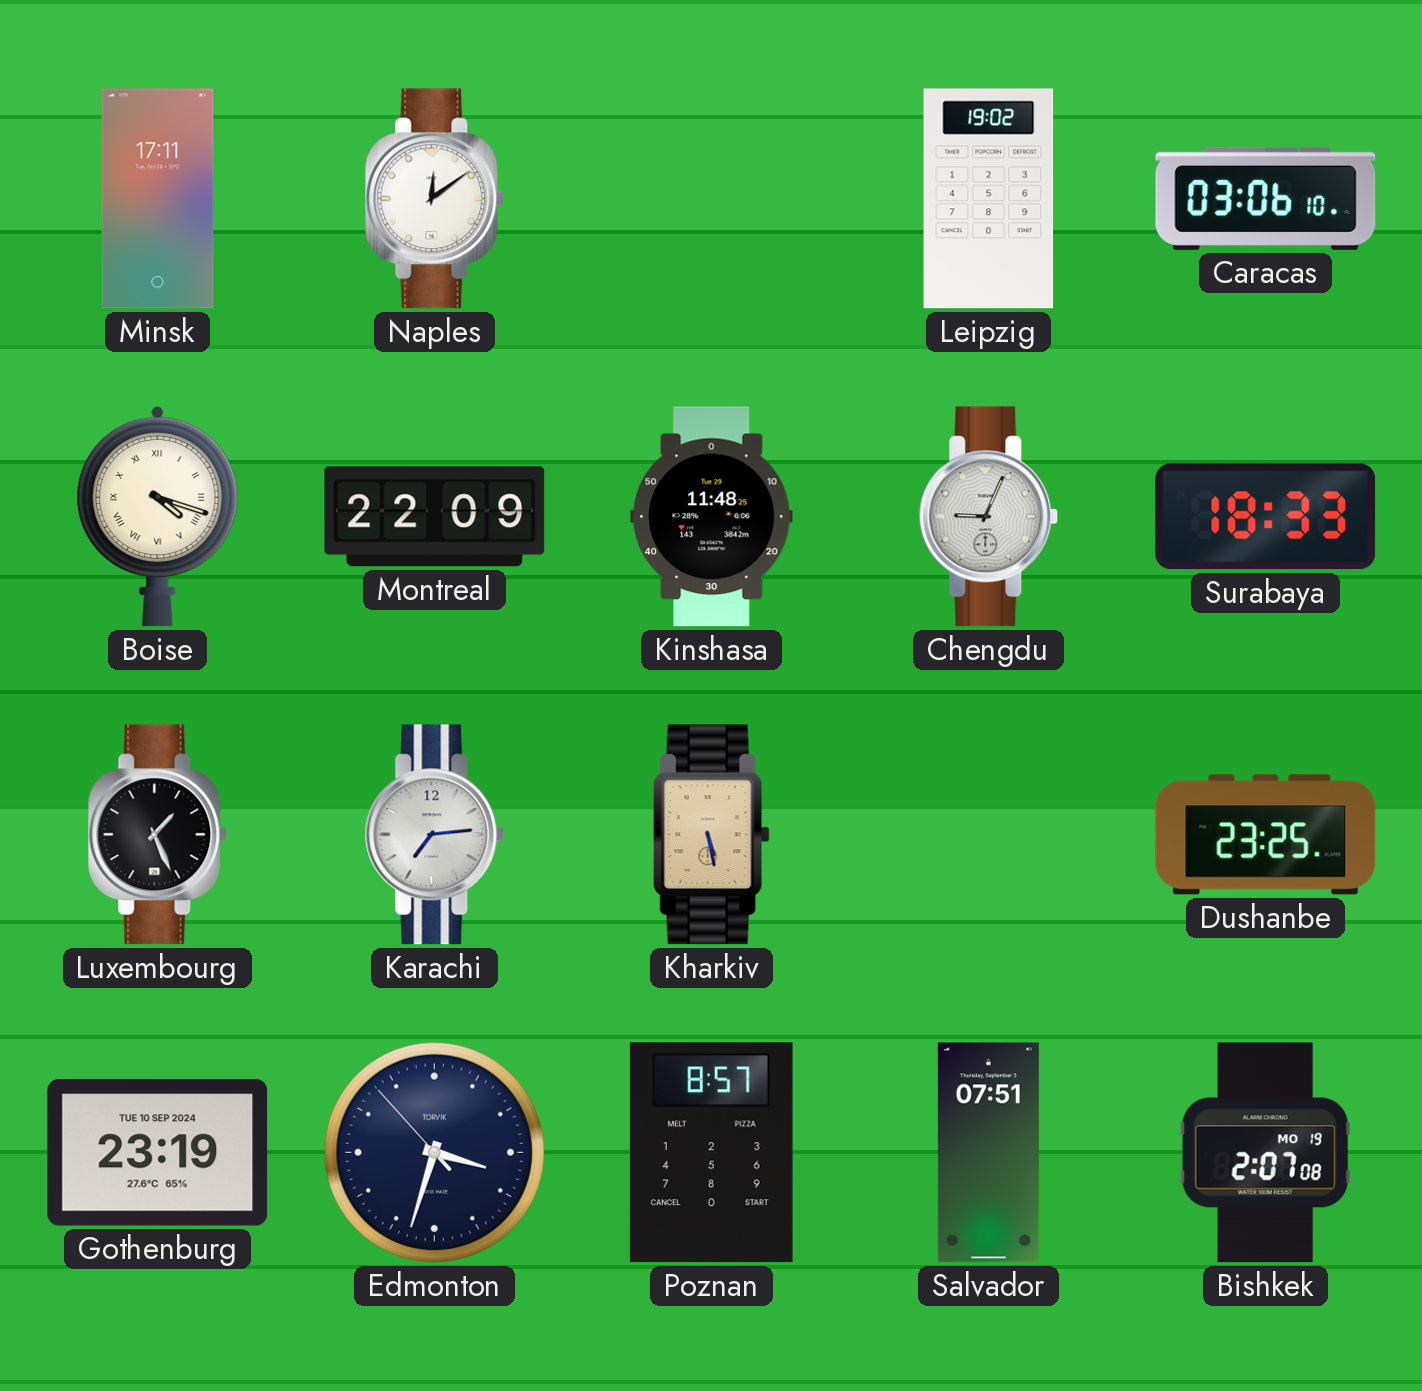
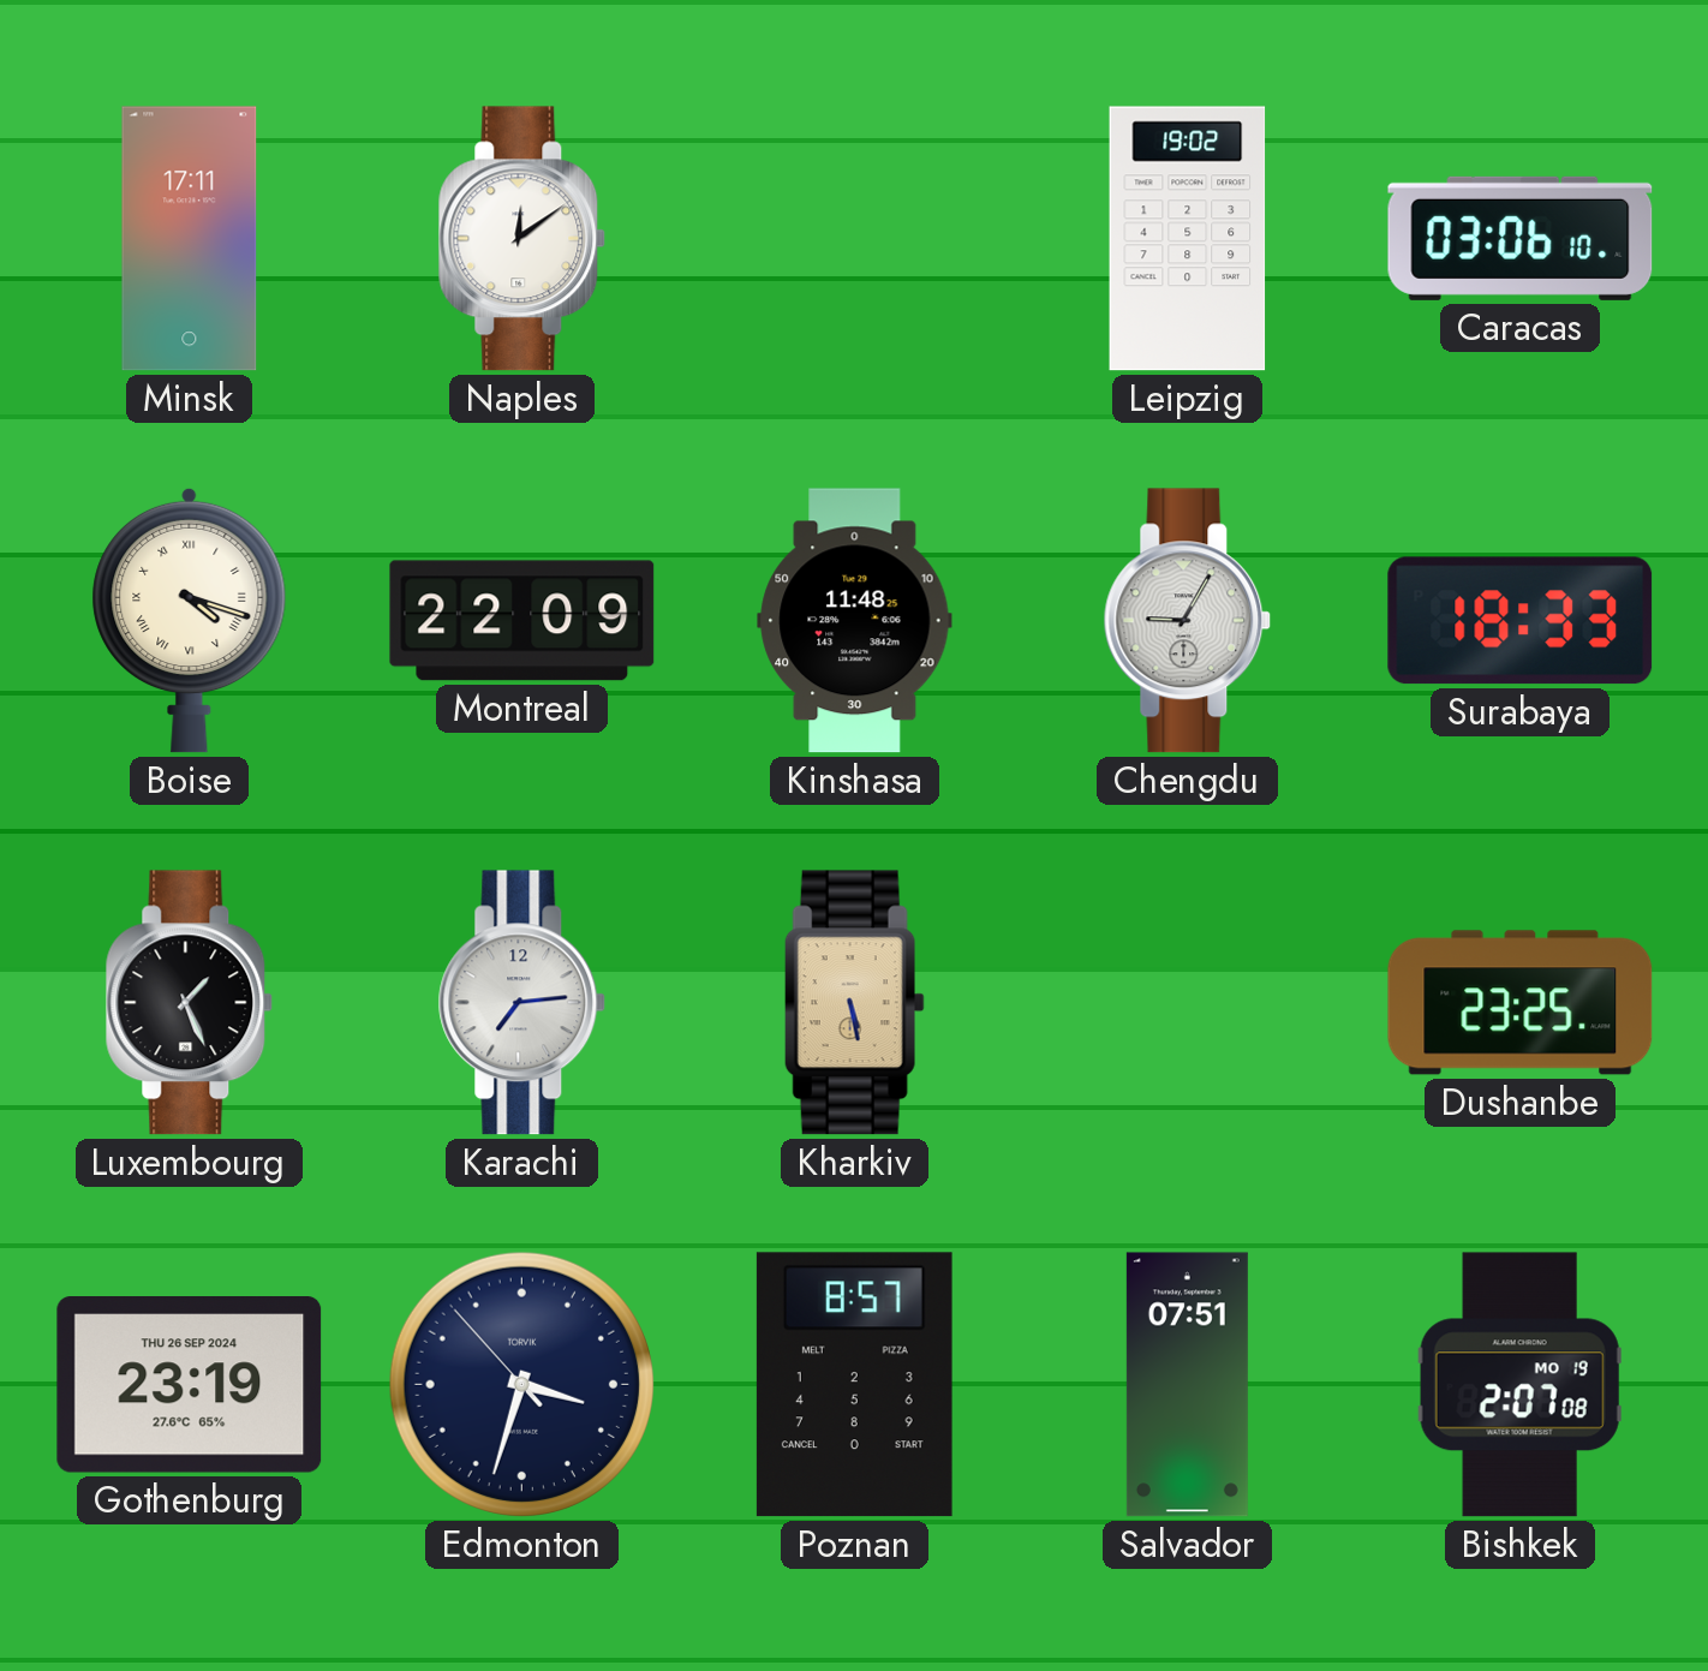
Chengdu: 9:04 -> 9:05
Gothenburg date: TUE 10 SEP 2024 -> THU 26 SEP 2024
